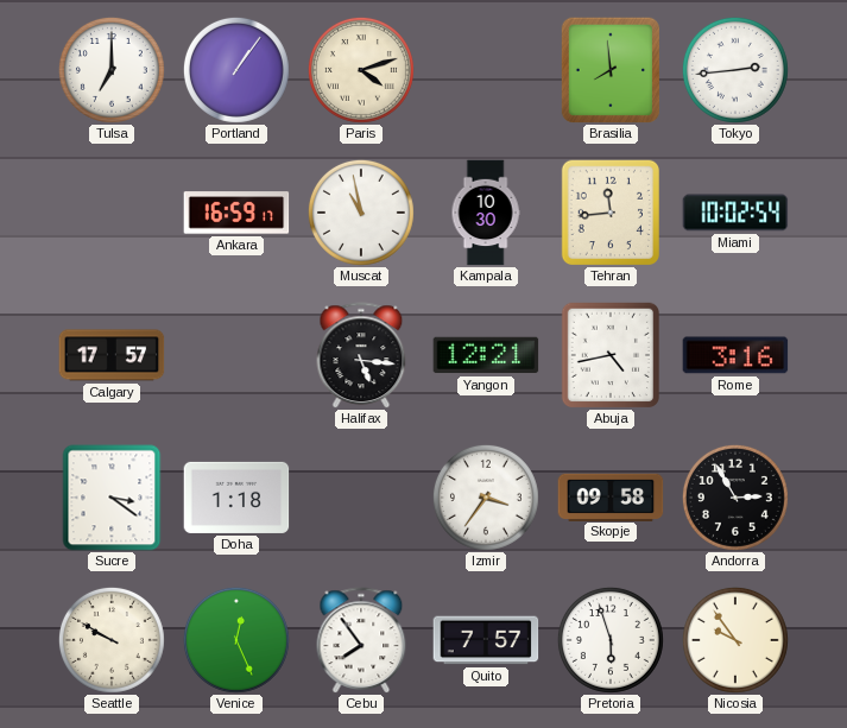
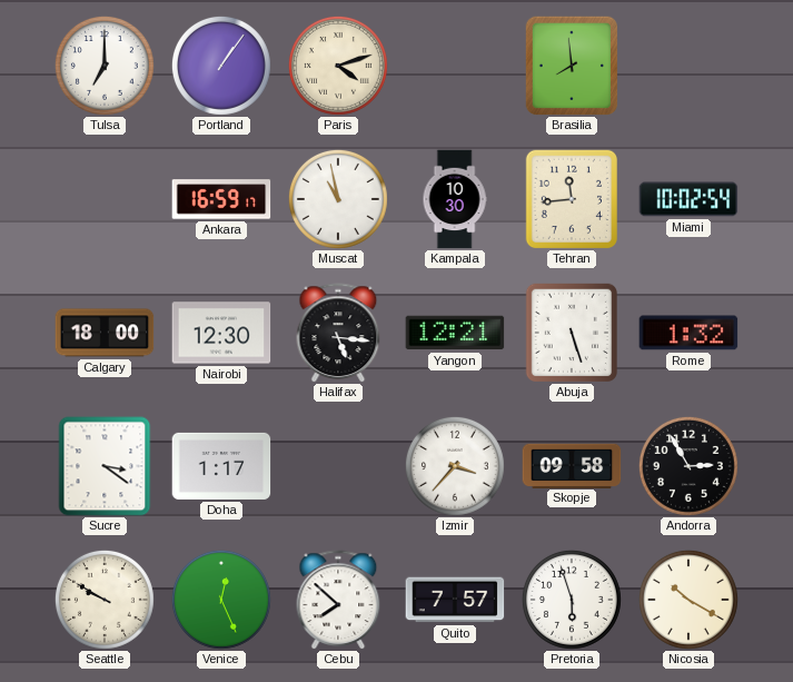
Tokyo: 2:44 -> none
Calgary: 17:57 -> 18:00
Nairobi: none -> 12:30
Abuja: 4:43 -> 5:27
Rome: 3:16 -> 1:32
Doha: 1:18 -> 1:17
Izmir: 3:36 -> 3:37
Cebu: 7:54 -> 7:52
Nicosia: 9:54 -> 10:20
